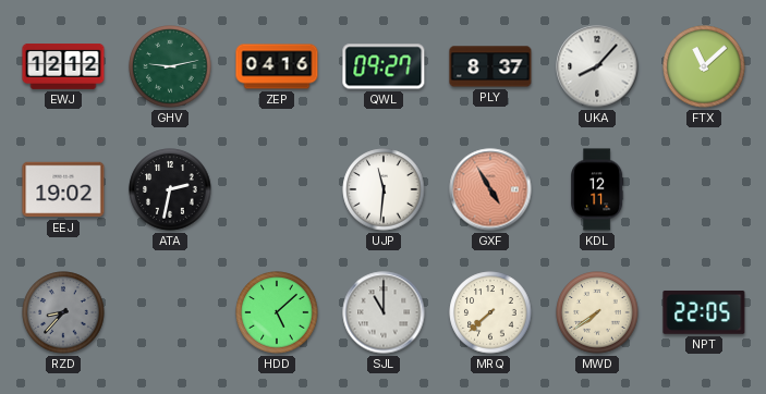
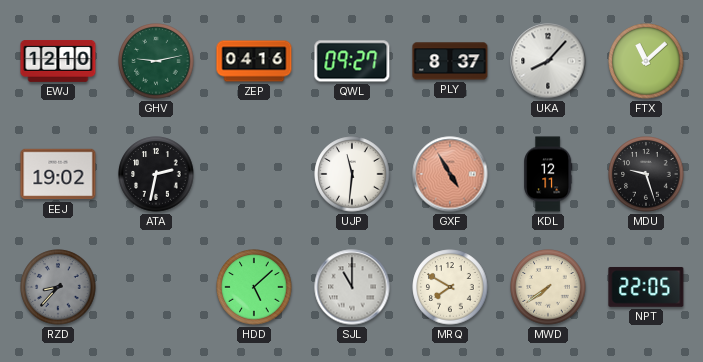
EWJ: 12:12 -> 12:10
MDU: none -> 9:27
MRQ: 7:38 -> 7:50
